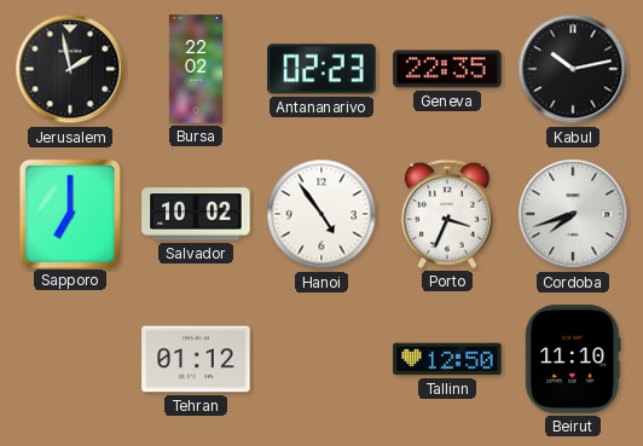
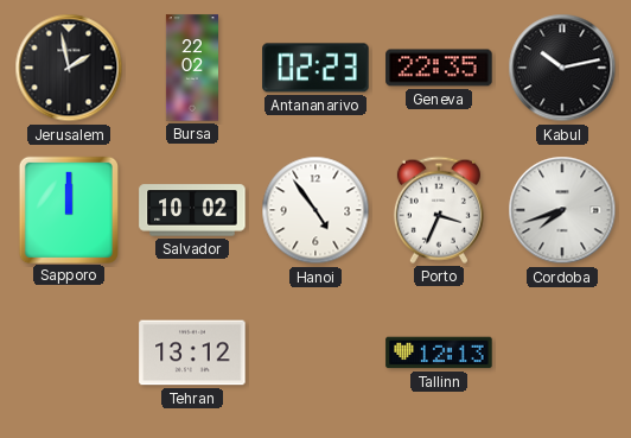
Sapporo: 7:00 -> 12:00
Tehran: 01:12 -> 13:12
Tallinn: 12:50 -> 12:13
Beirut: 11:10 -> none
